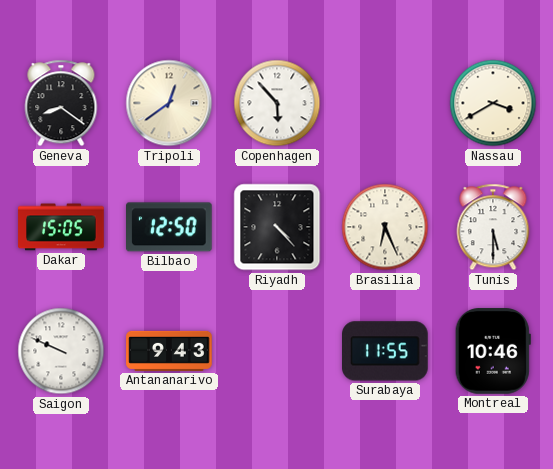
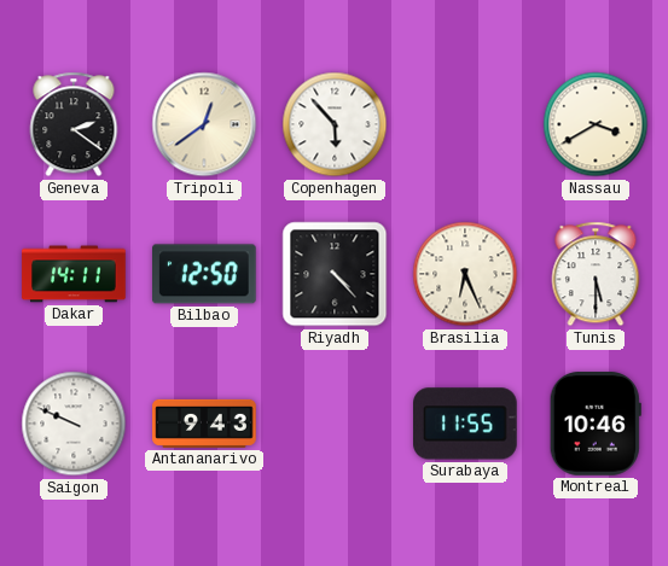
Geneva: 8:21 -> 2:21
Dakar: 15:05 -> 14:11
